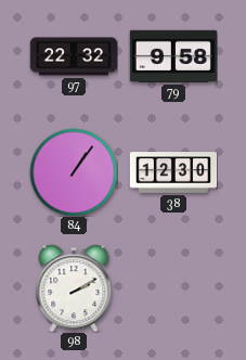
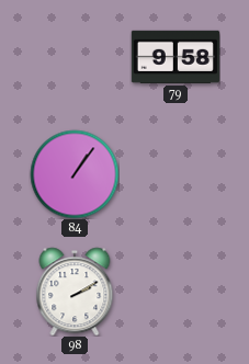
97: 22:32 -> none
38: 12:30 -> none
